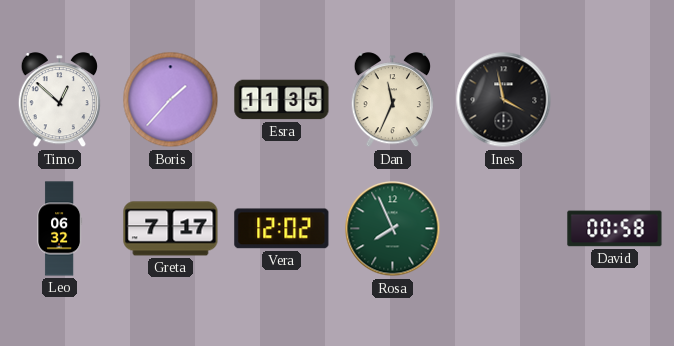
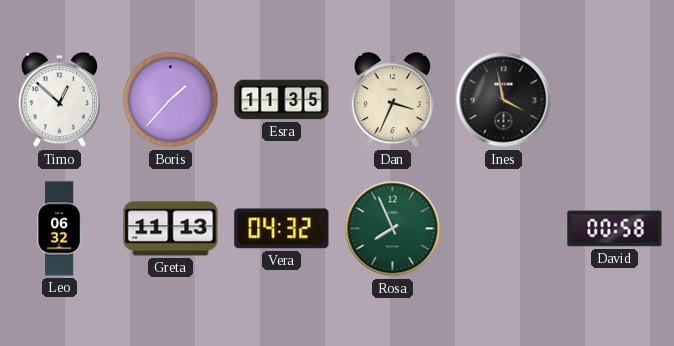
Dan: 11:34 -> 3:34
Greta: 7:17 -> 11:13
Vera: 12:02 -> 04:32
